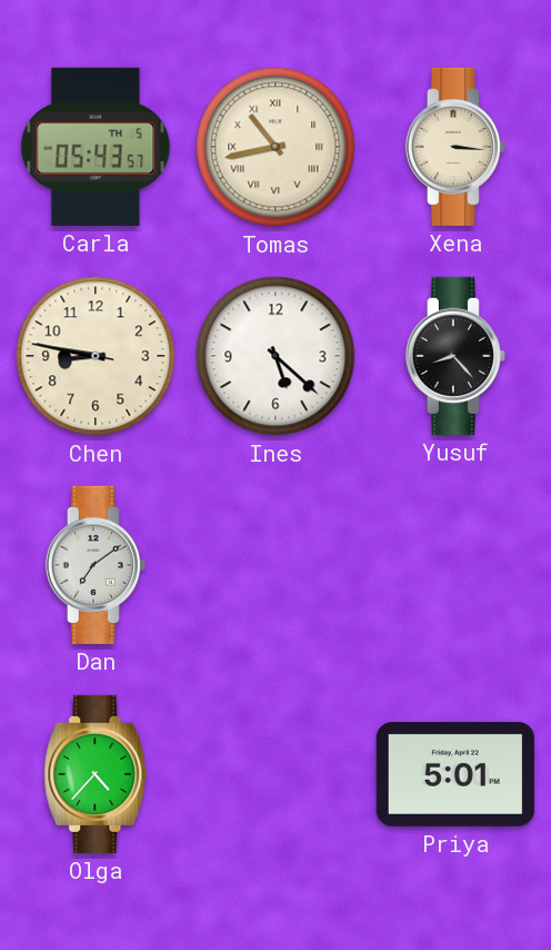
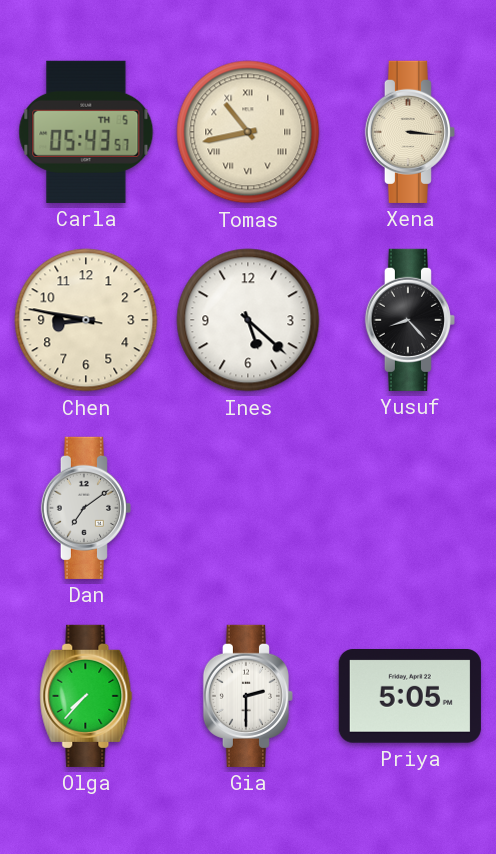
Olga: 4:37 -> 7:37
Gia: none -> 2:30
Priya: 5:01 -> 5:05
